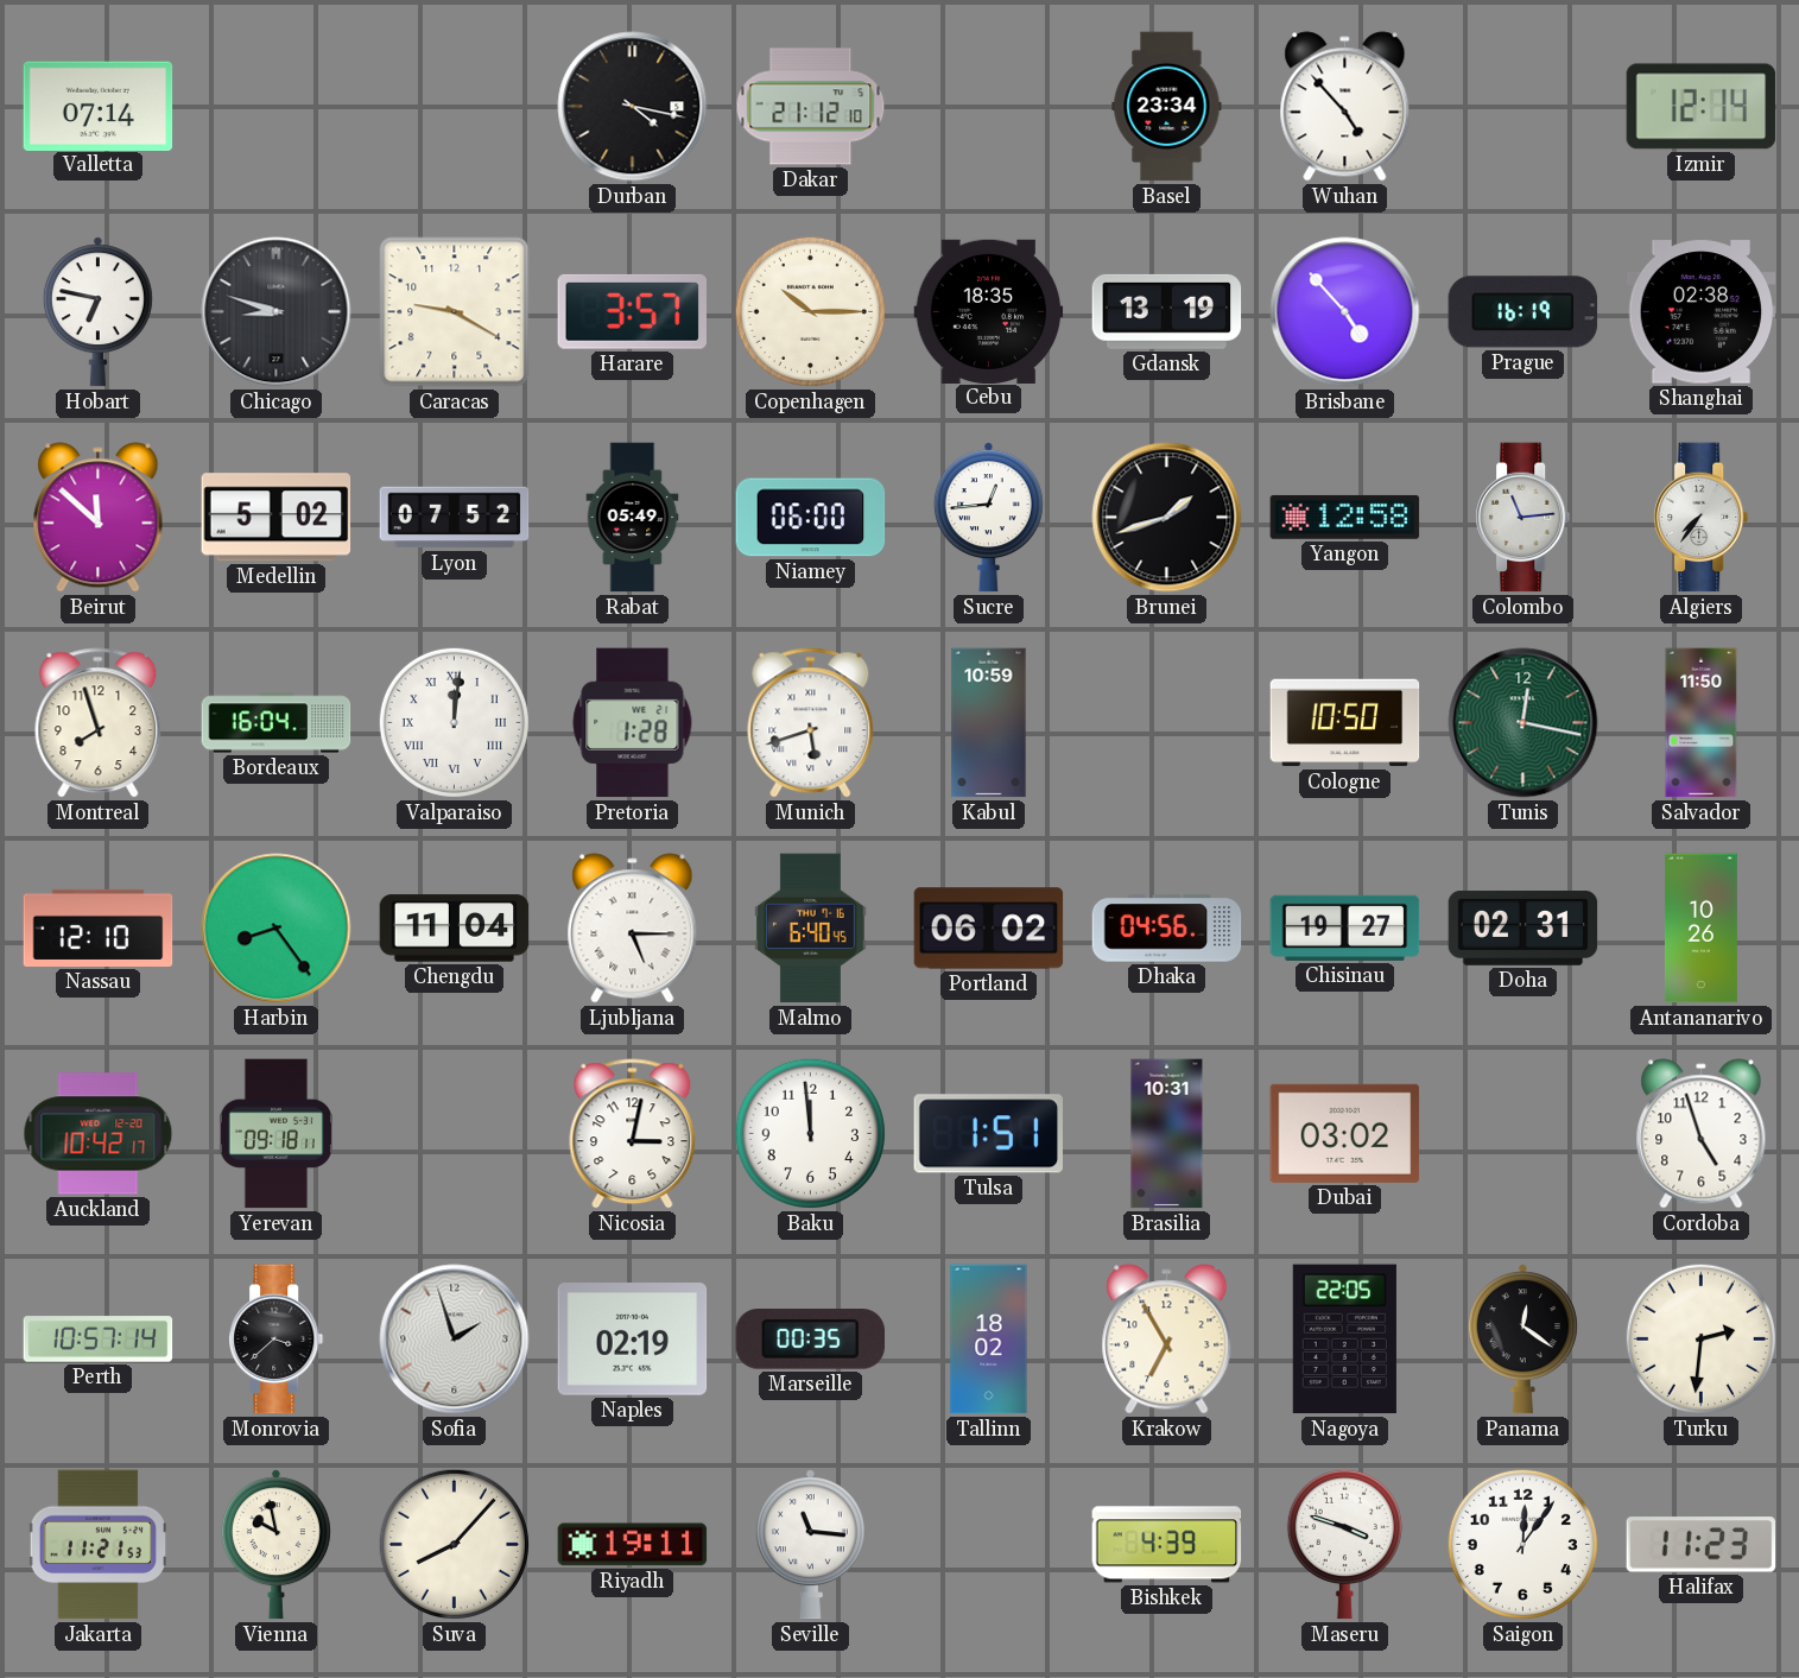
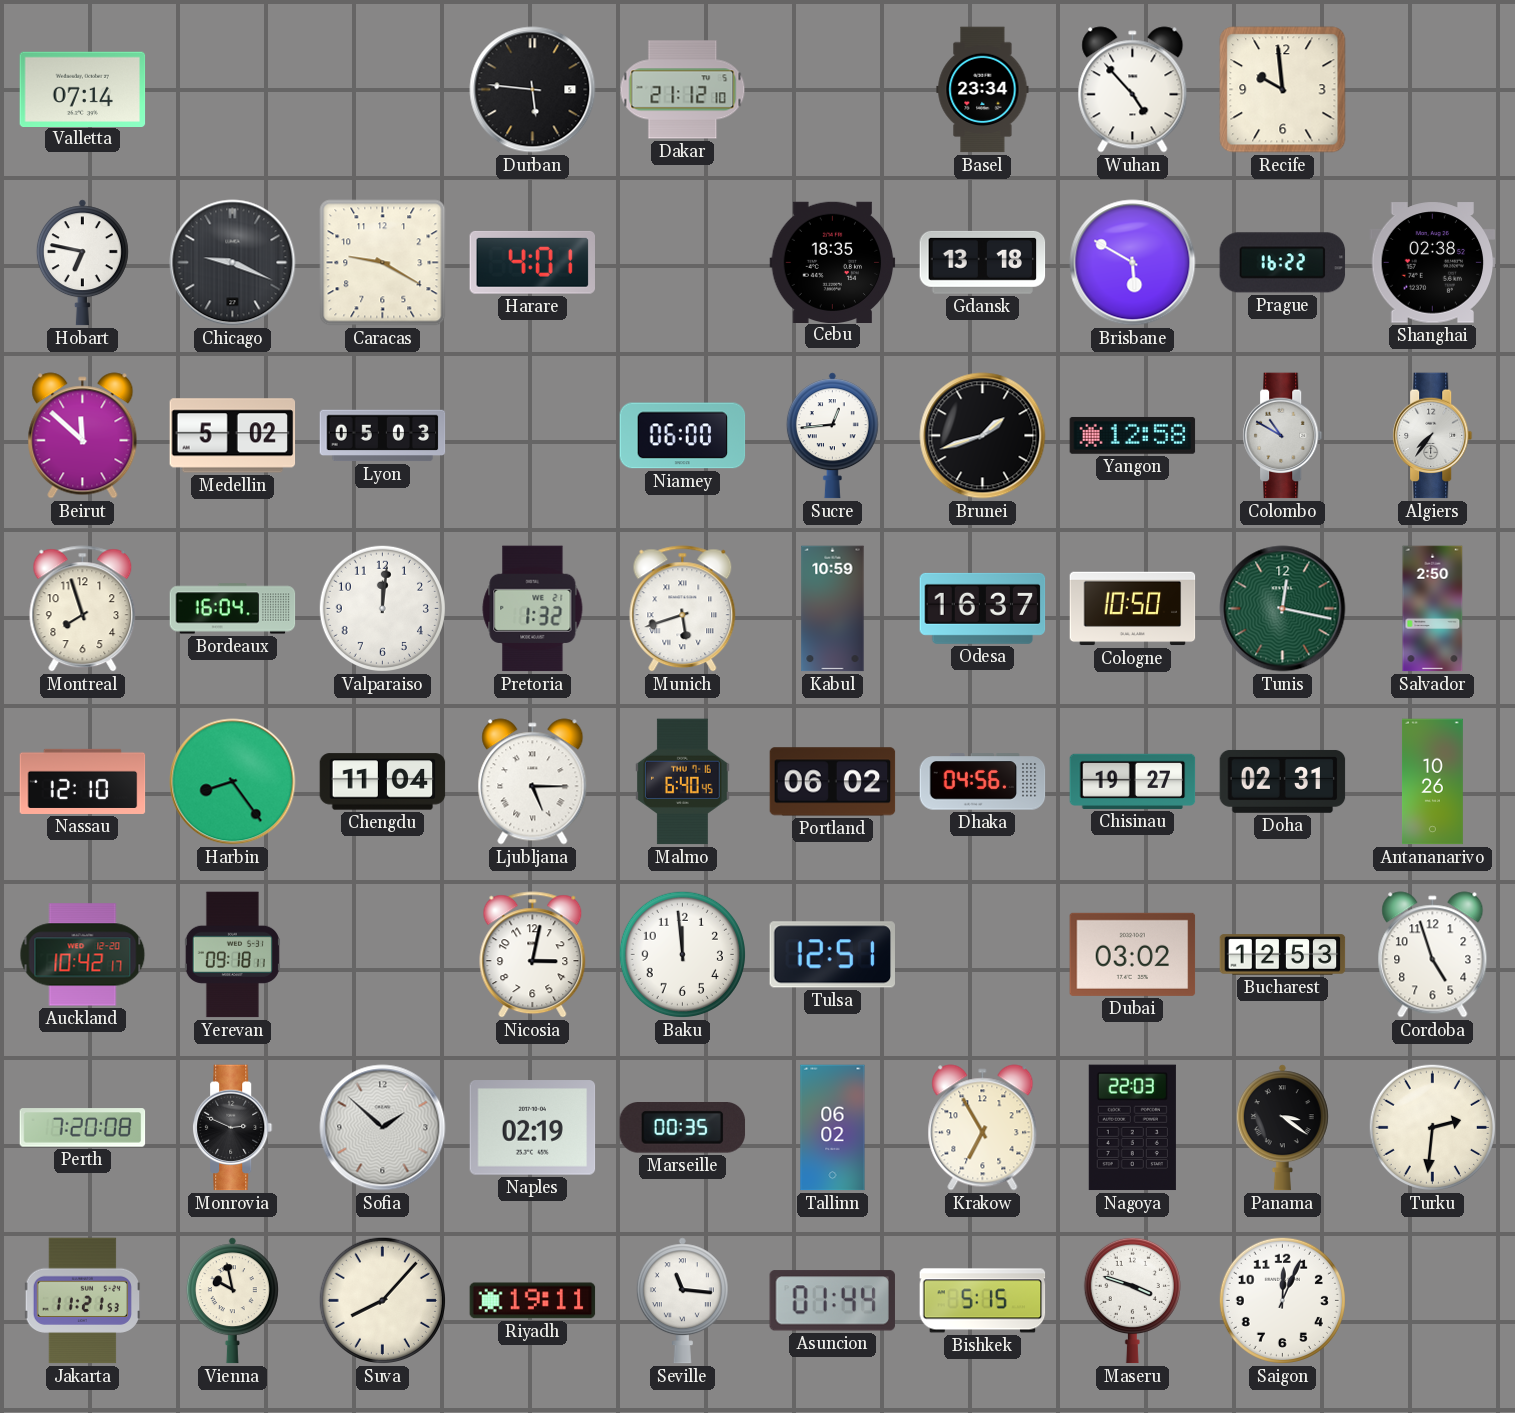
Durban: 4:17 -> 5:46
Recife: none -> 9:59
Izmir: 12:14 -> none
Chicago: 8:48 -> 9:19
Harare: 3:57 -> 4:01
Copenhagen: 10:15 -> none
Gdansk: 13:19 -> 13:18
Brisbane: 4:53 -> 5:50
Prague: 16:19 -> 16:22
Lyon: 07:52 -> 05:03
Rabat: 05:49 -> none
Colombo: 11:14 -> 10:50
Valparaiso numerals: Roman -> Arabic
Pretoria: 1:28 -> 1:32
Odesa: none -> 16:37
Salvador: 11:50 -> 2:50
Tulsa: 1:51 -> 12:51
Brasilia: 10:31 -> none
Bucharest: none -> 12:53
Perth: 10:57 -> 7:20
Monrovia: 3:38 -> 2:49
Sofia: 1:57 -> 1:52
Tallinn: 18:02 -> 06:02
Nagoya: 22:05 -> 22:03
Panama: 12:21 -> 3:21
Asuncion: none -> 01:44
Bishkek: 4:39 -> 5:15
Saigon: 12:06 -> 12:04
Halifax: 11:23 -> none
